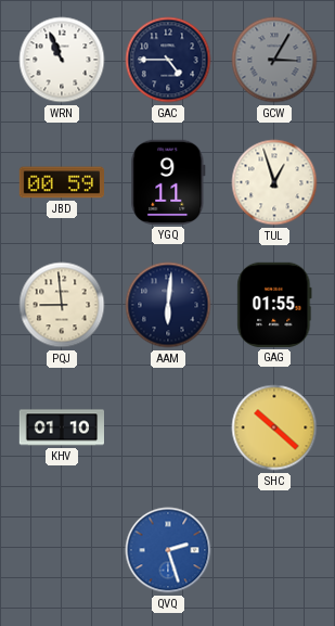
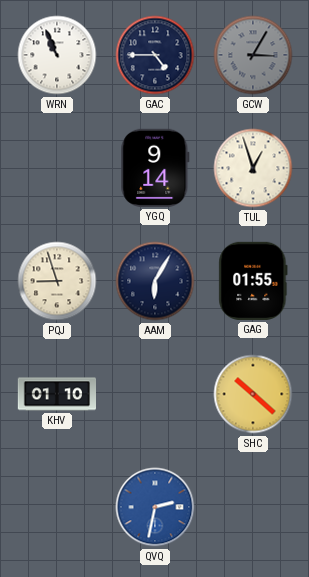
JBD: 00:59 -> none
YGQ: 9:11 -> 9:14
PQJ: 8:59 -> 8:57
AAM: 6:01 -> 6:05
QVQ: 2:27 -> 2:32
